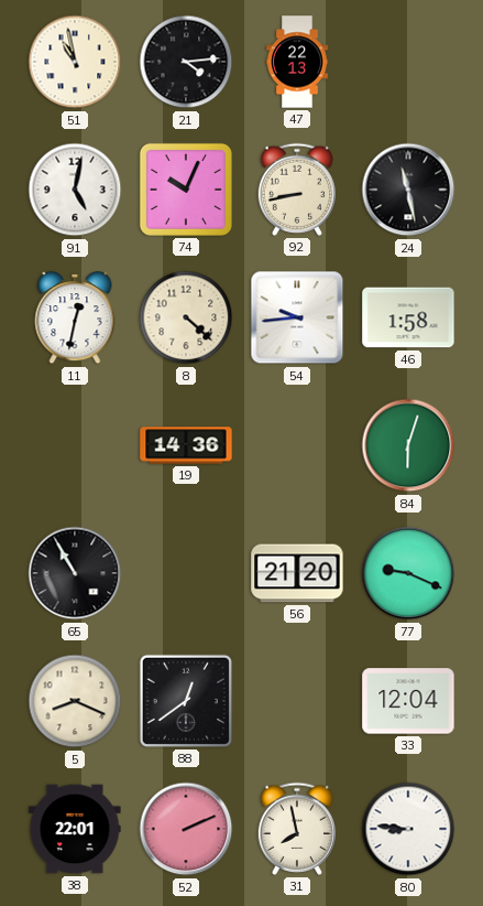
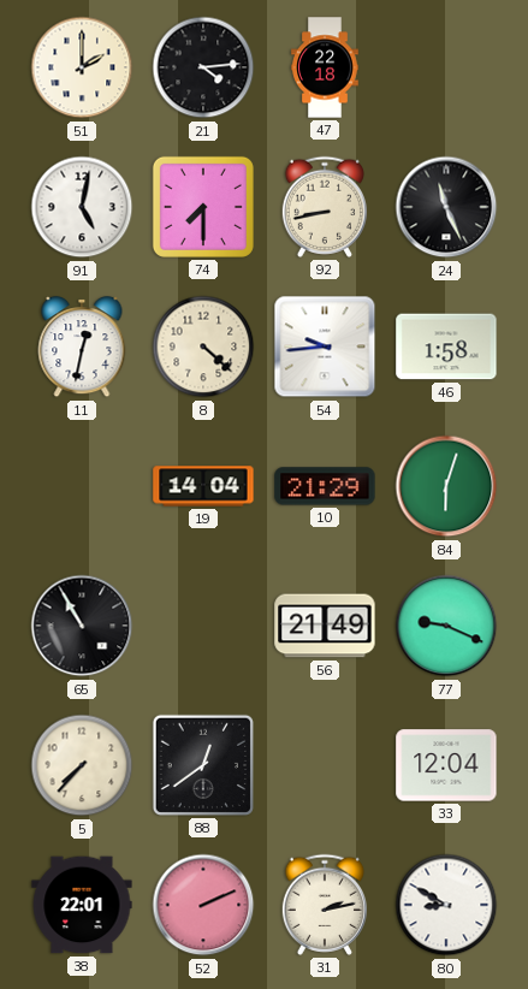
51: 10:58 -> 2:00
47: 22:13 -> 22:18
74: 10:04 -> 7:30
24: 11:28 -> 11:26
19: 14:36 -> 14:04
10: none -> 21:29
56: 21:20 -> 21:49
5: 8:19 -> 7:37
31: 7:58 -> 2:13
80: 8:46 -> 8:50
